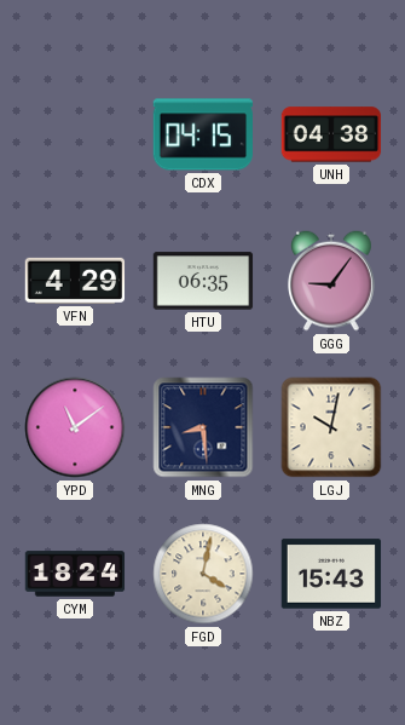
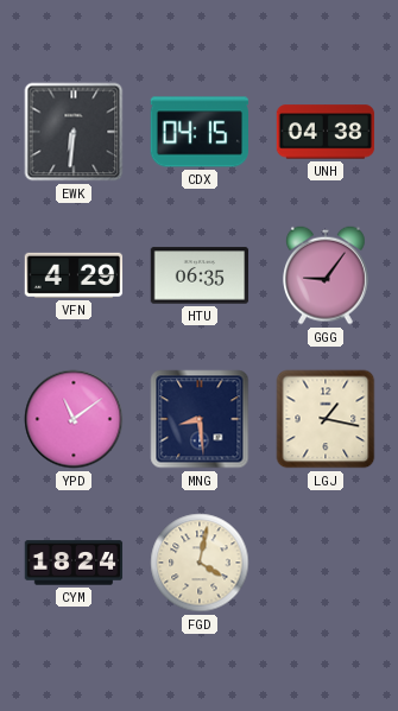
EWK: none -> 6:31
LGJ: 10:02 -> 1:17
NBZ: 15:43 -> none
